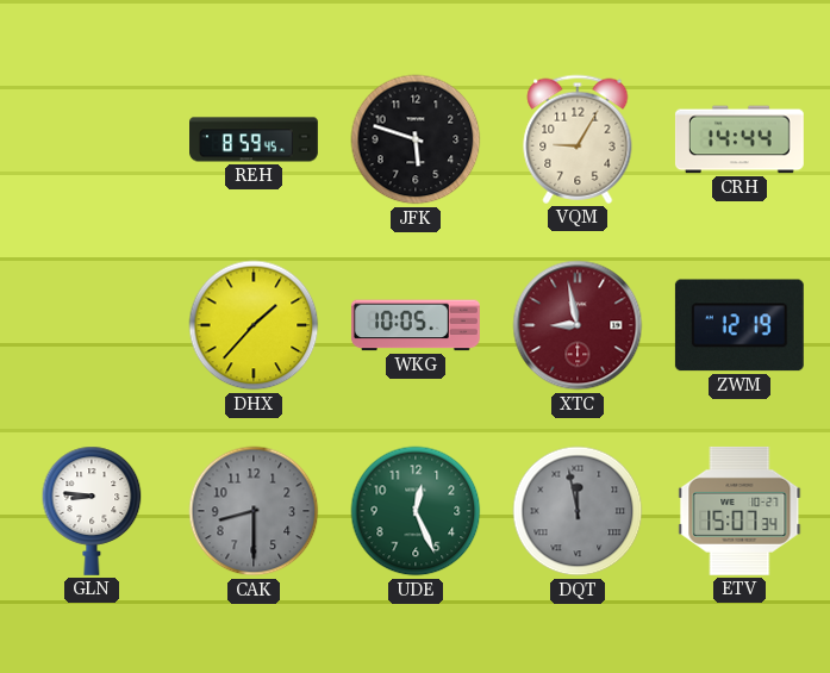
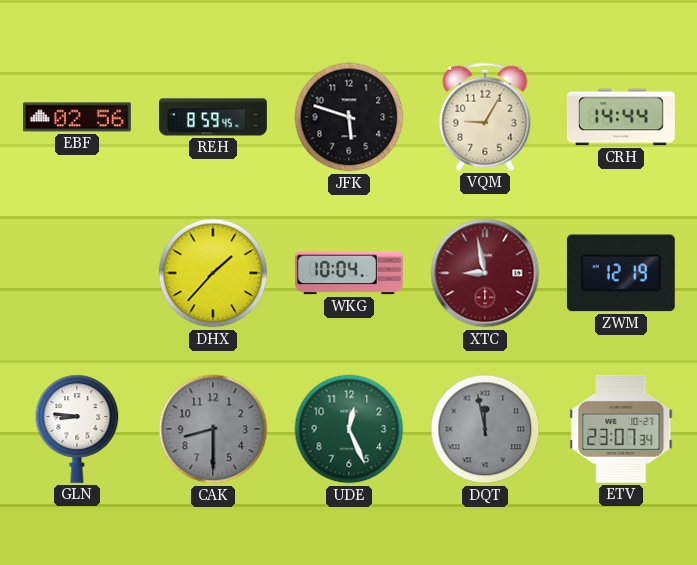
EBF: none -> 02:56
WKG: 10:05 -> 10:04
ETV: 15:07 -> 23:07
